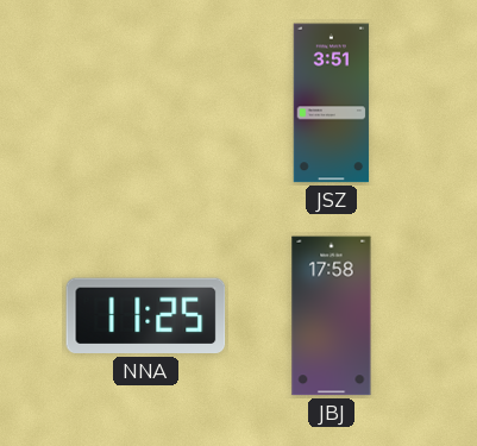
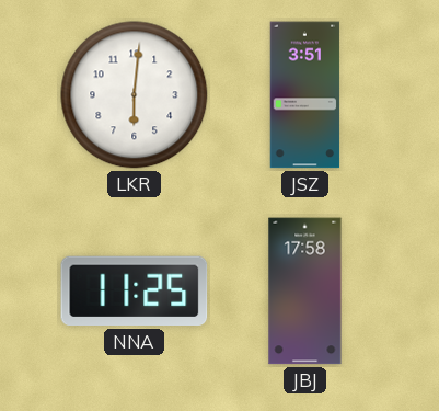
LKR: none -> 6:01
